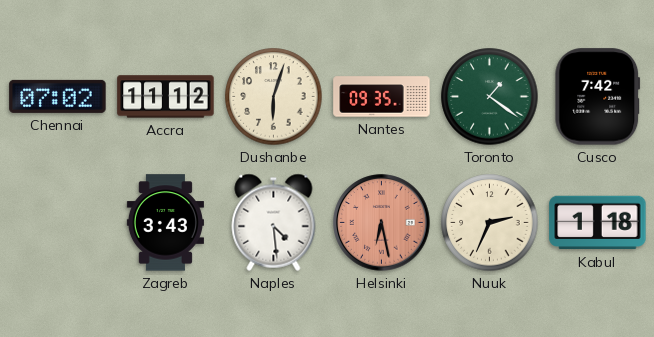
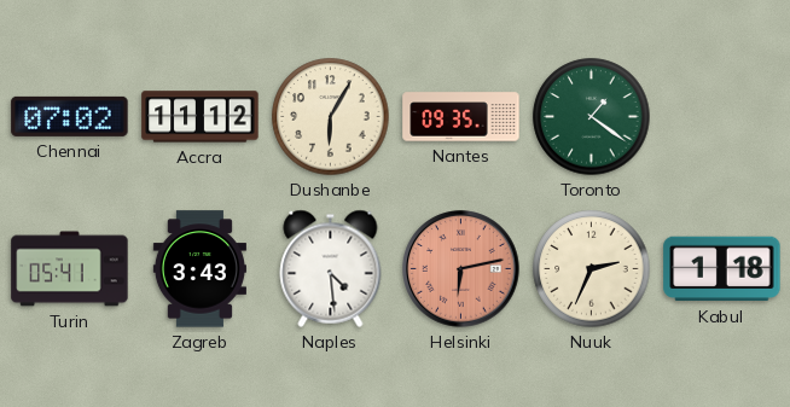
Dushanbe: 6:03 -> 6:05
Cusco: 7:42 -> none
Turin: none -> 05:41
Helsinki: 6:28 -> 6:13
